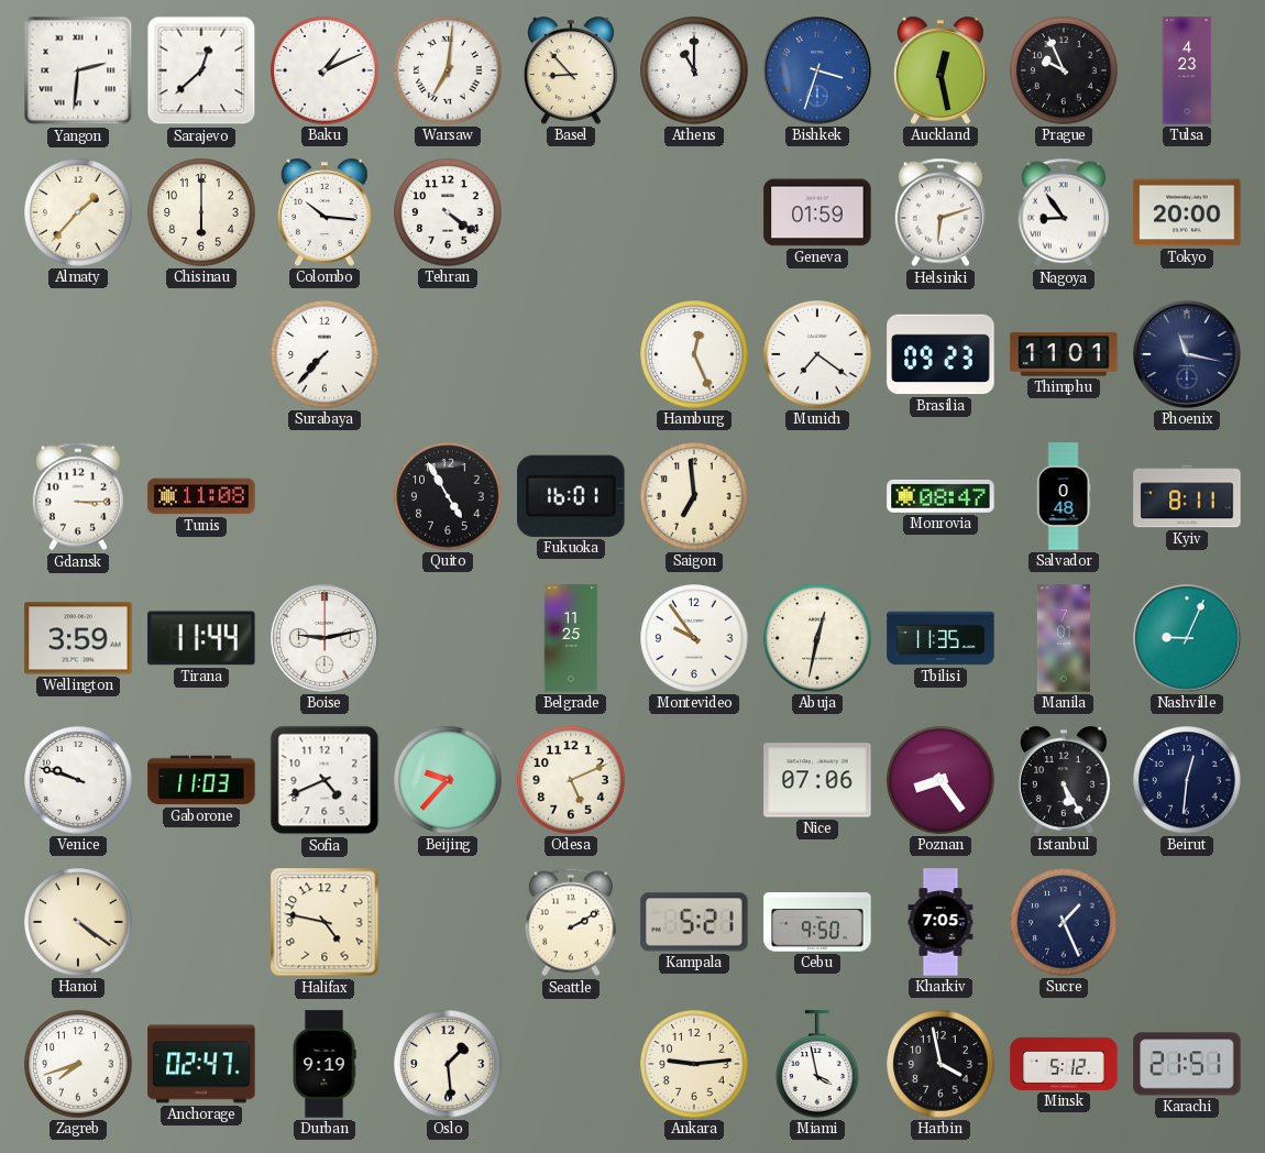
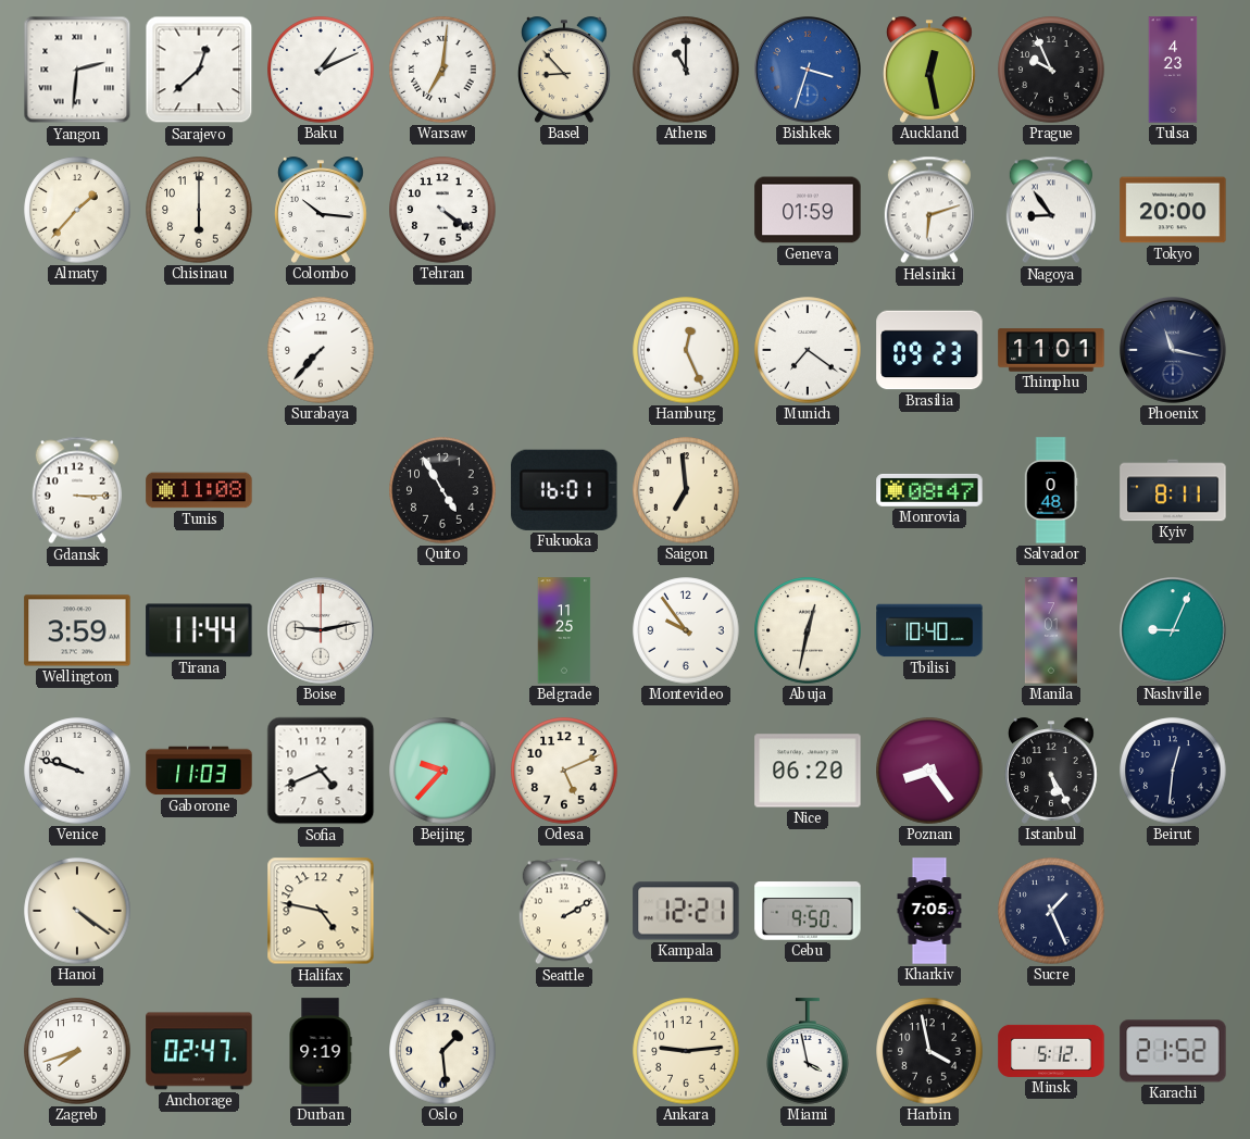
Tbilisi: 11:35 -> 10:40
Nice: 07:06 -> 06:20
Kampala: 5:21 -> 12:21
Karachi: 21:51 -> 21:52
